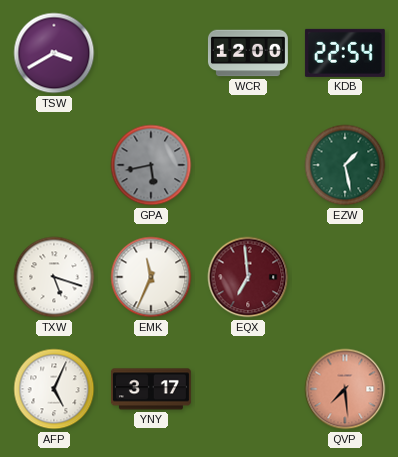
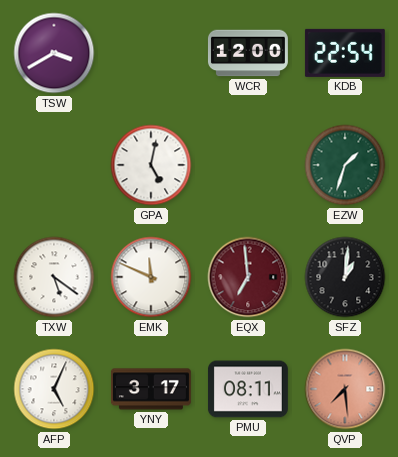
GPA: 5:43 -> 5:02
GPA dial: grey -> white
EZW: 1:28 -> 1:33
TXW: 5:18 -> 5:21
EMK: 11:34 -> 11:49
SFZ: none -> 1:01
PMU: none -> 08:11
